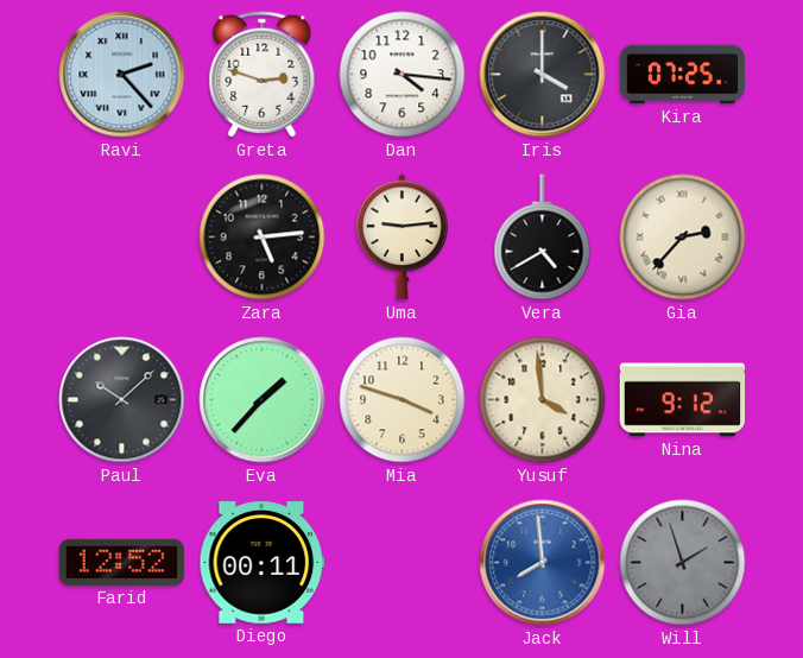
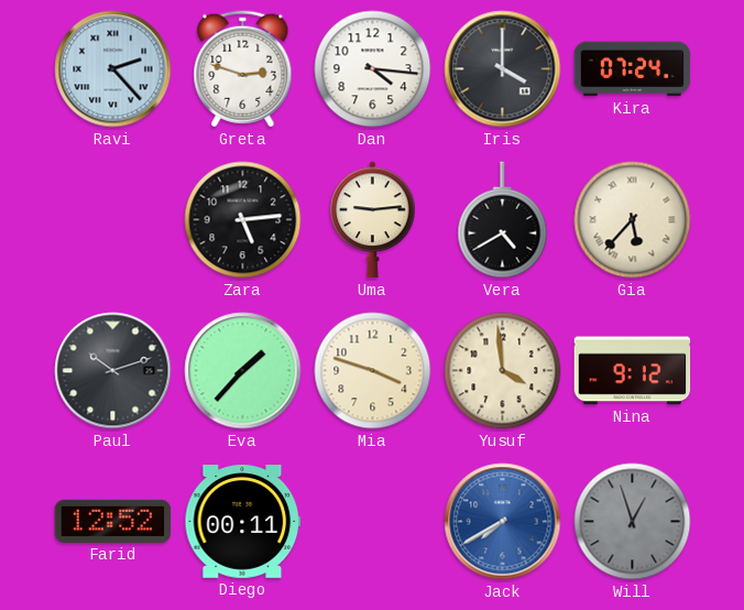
Kira: 07:25 -> 07:24
Gia: 2:37 -> 5:37
Paul: 10:08 -> 10:12
Jack: 7:59 -> 7:40
Will: 1:57 -> 12:57
